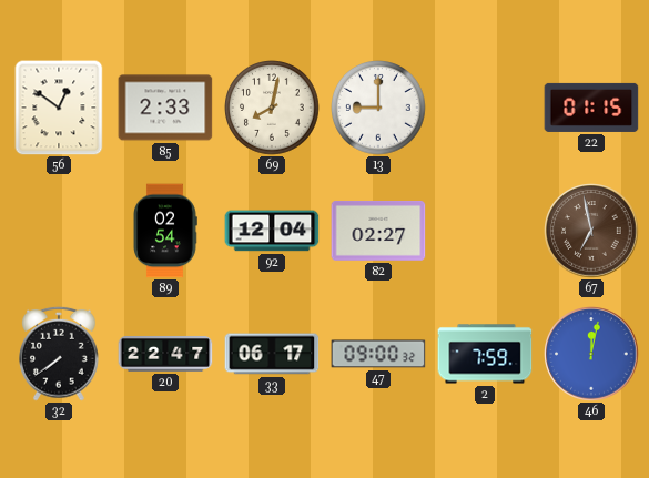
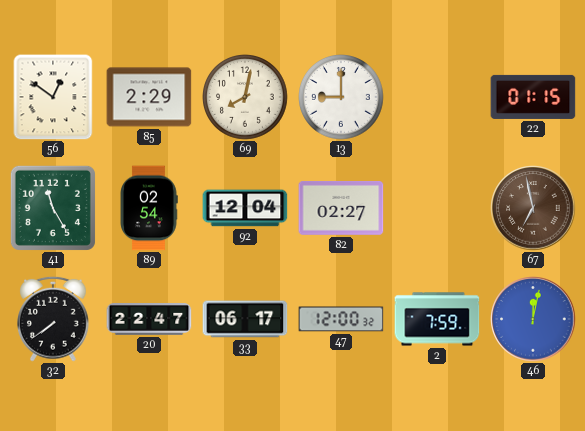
85: 2:33 -> 2:29
41: none -> 11:25
47: 09:00 -> 12:00
